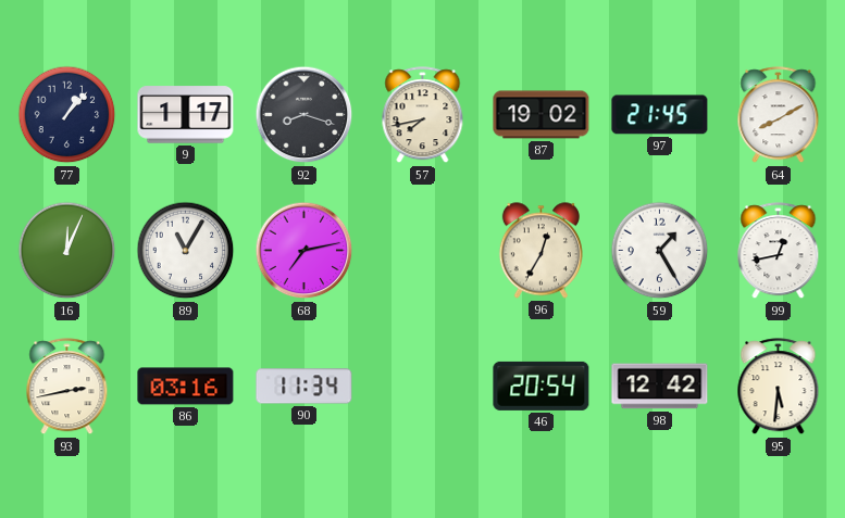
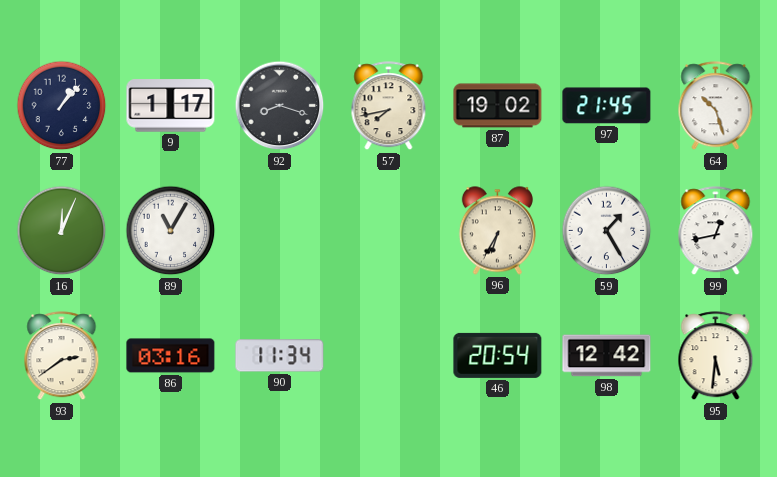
64: 8:10 -> 10:27
68: 7:13 -> none
96: 12:35 -> 6:35
93: 2:43 -> 2:39
